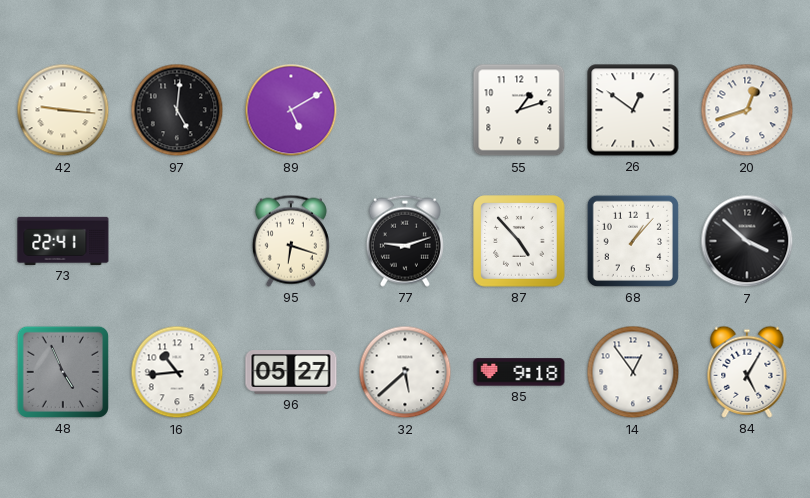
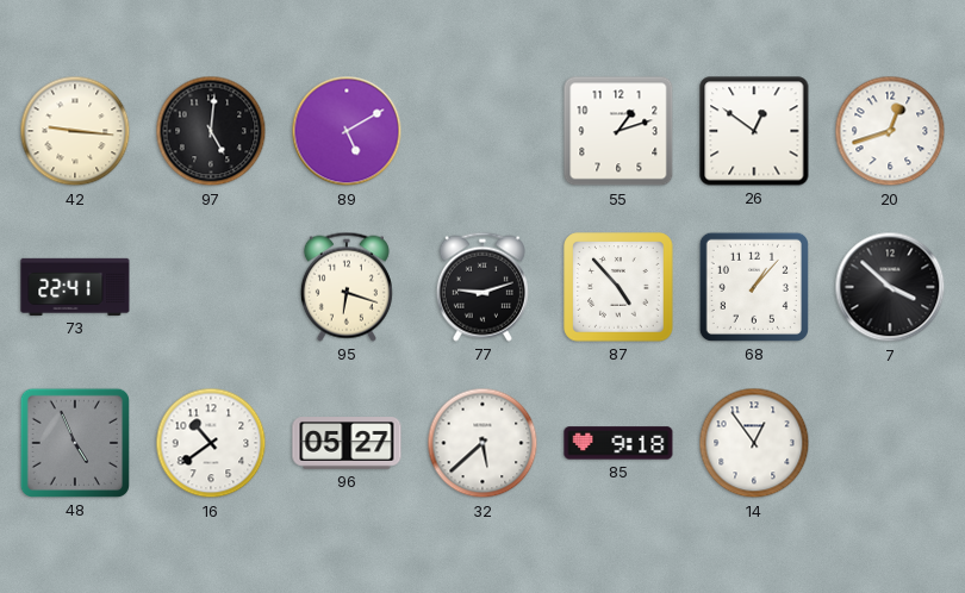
16: 10:44 -> 10:39
84: 5:05 -> none
